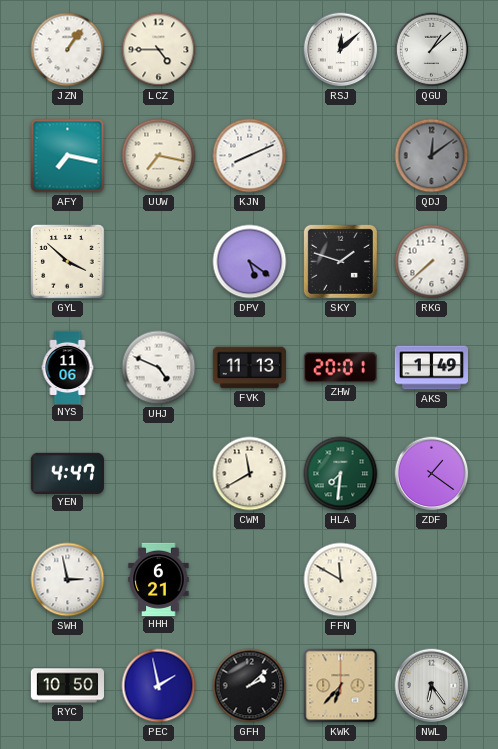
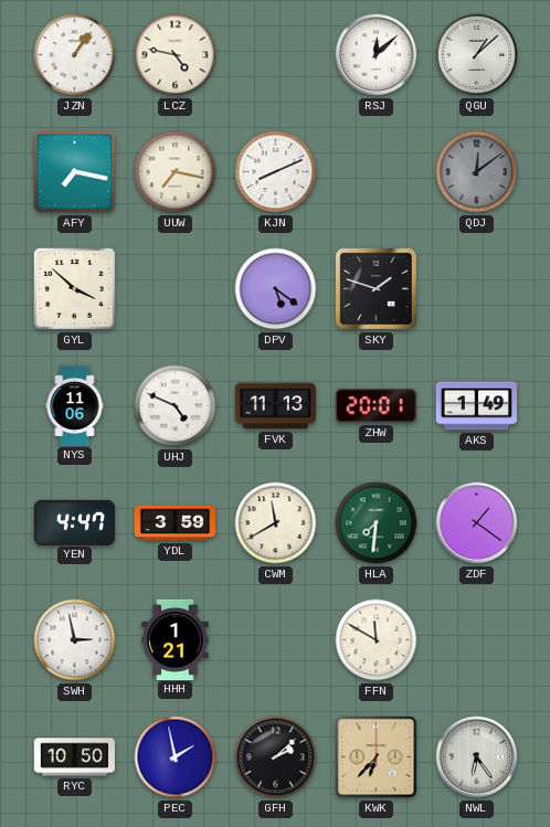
LCZ: 4:45 -> 4:47
RKG: 7:38 -> none
YDL: none -> 3:59
HHH: 6:21 -> 1:21
